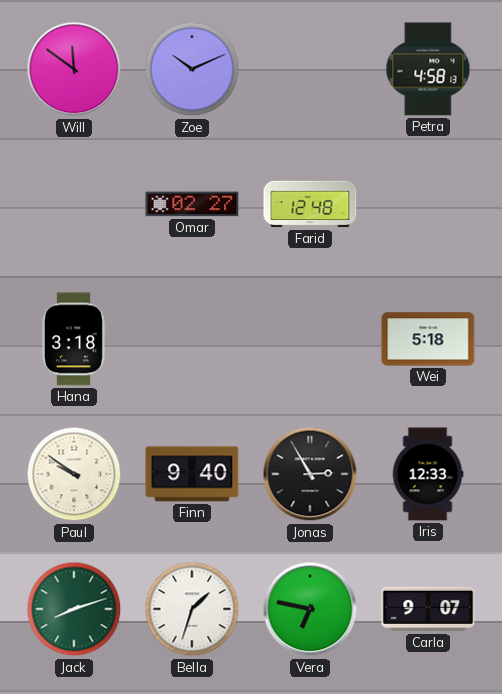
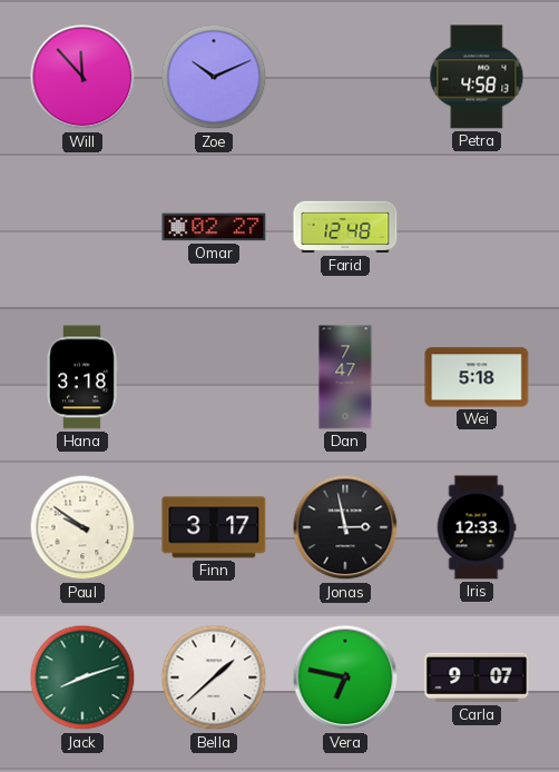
Will: 11:51 -> 11:53
Dan: none -> 7:47
Finn: 9:40 -> 3:17
Jonas: 2:55 -> 2:58
Bella: 1:33 -> 1:38
